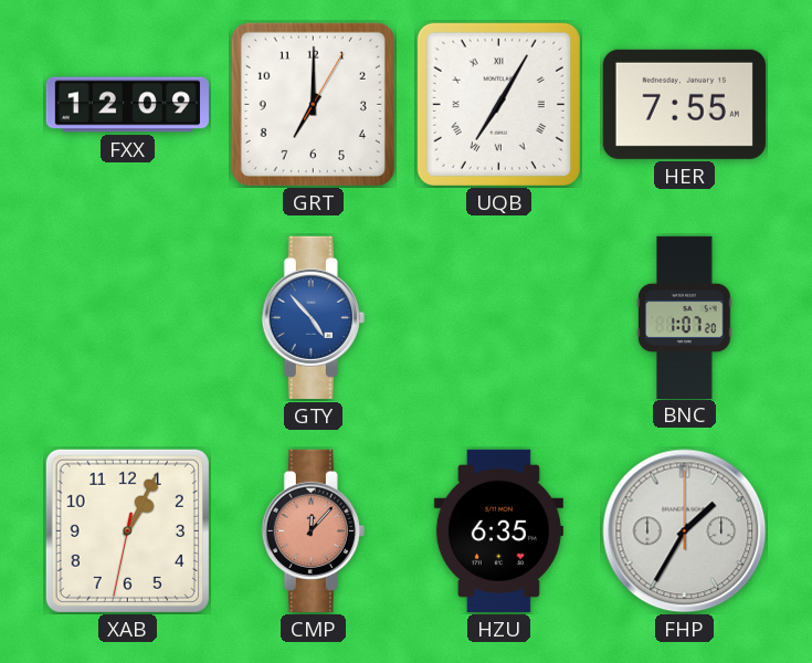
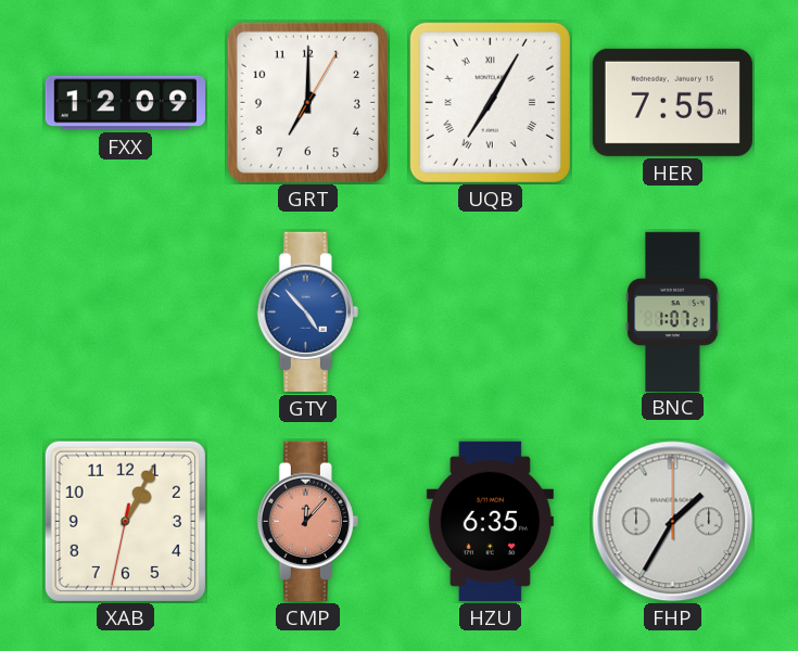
BNC: 1:07:20 -> 1:07:21
